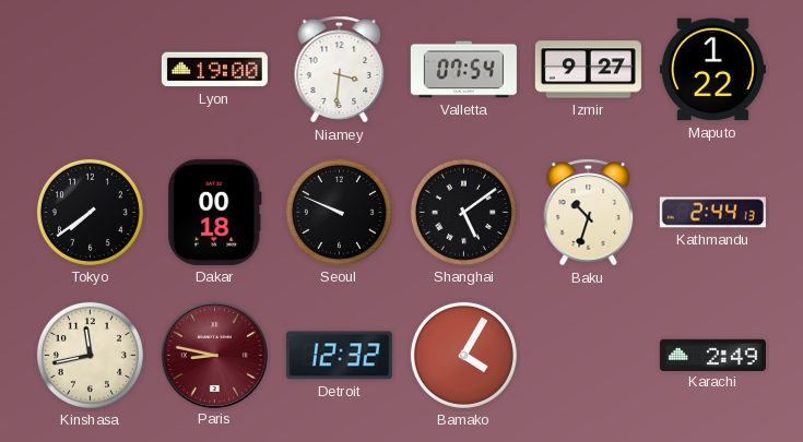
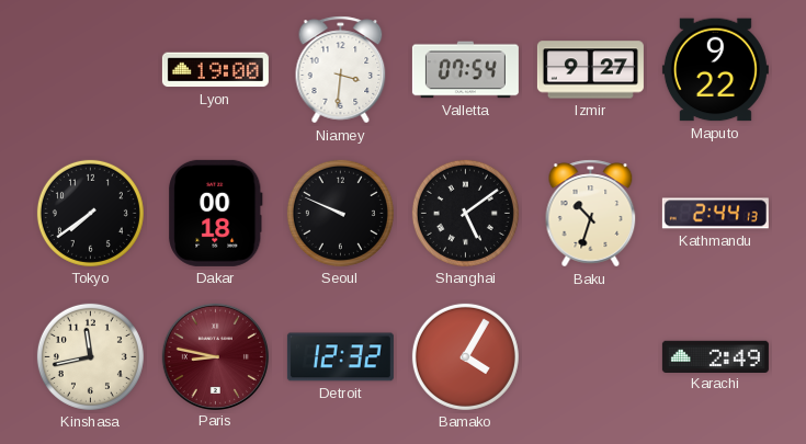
Maputo: 1:22 -> 9:22
